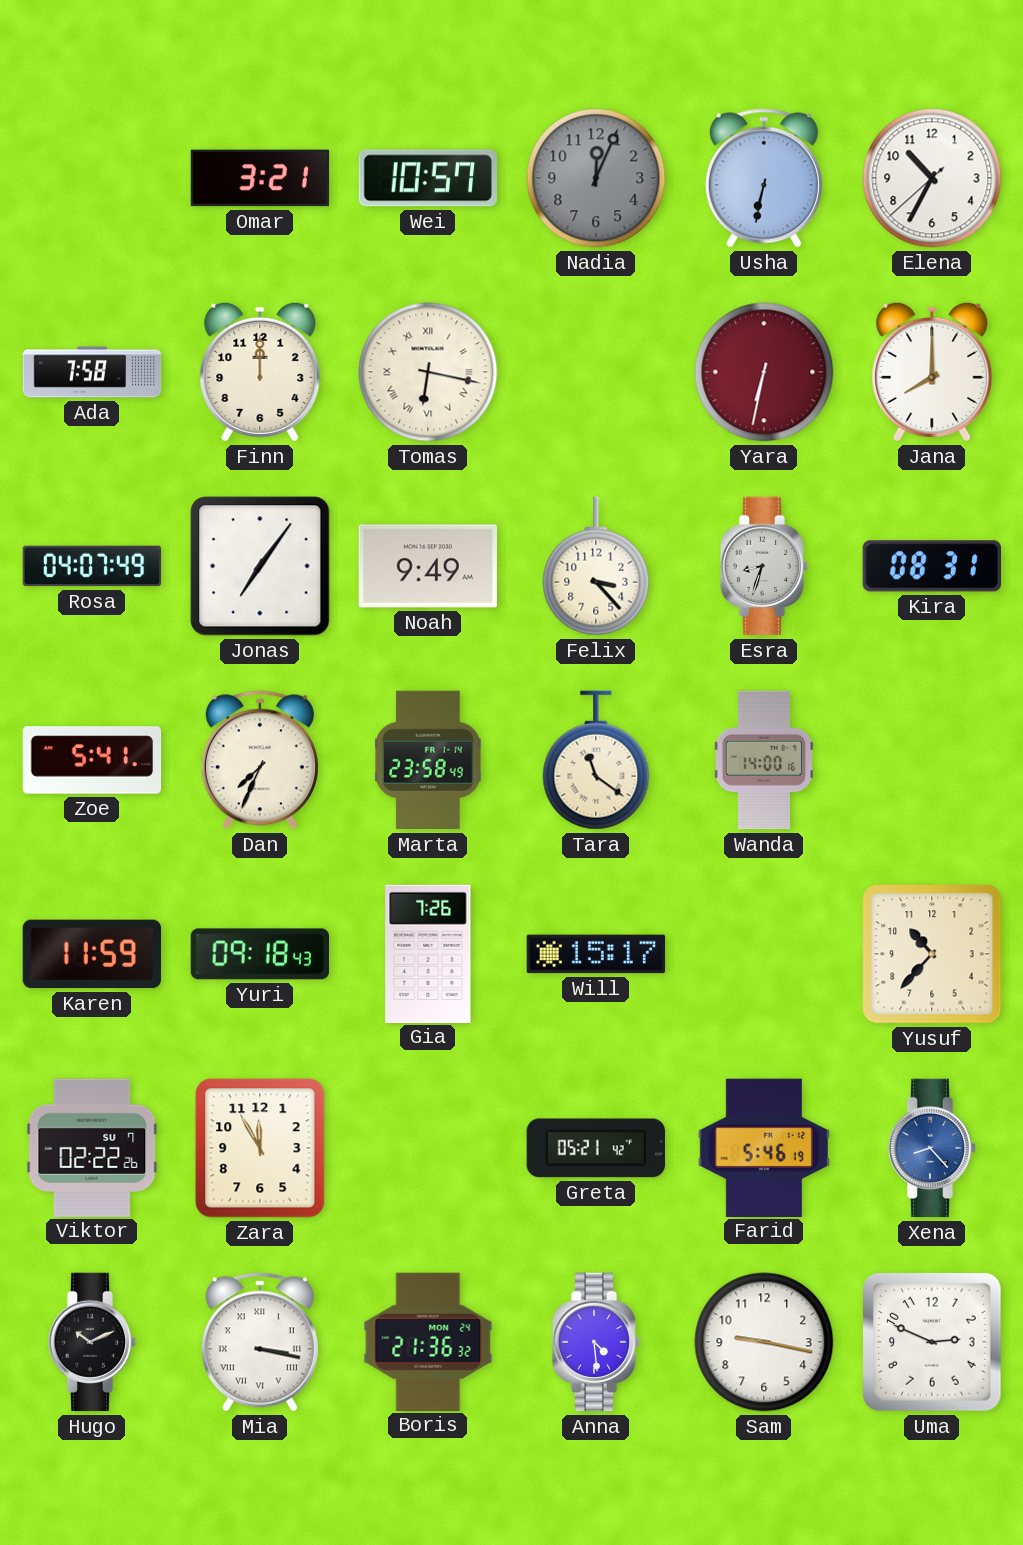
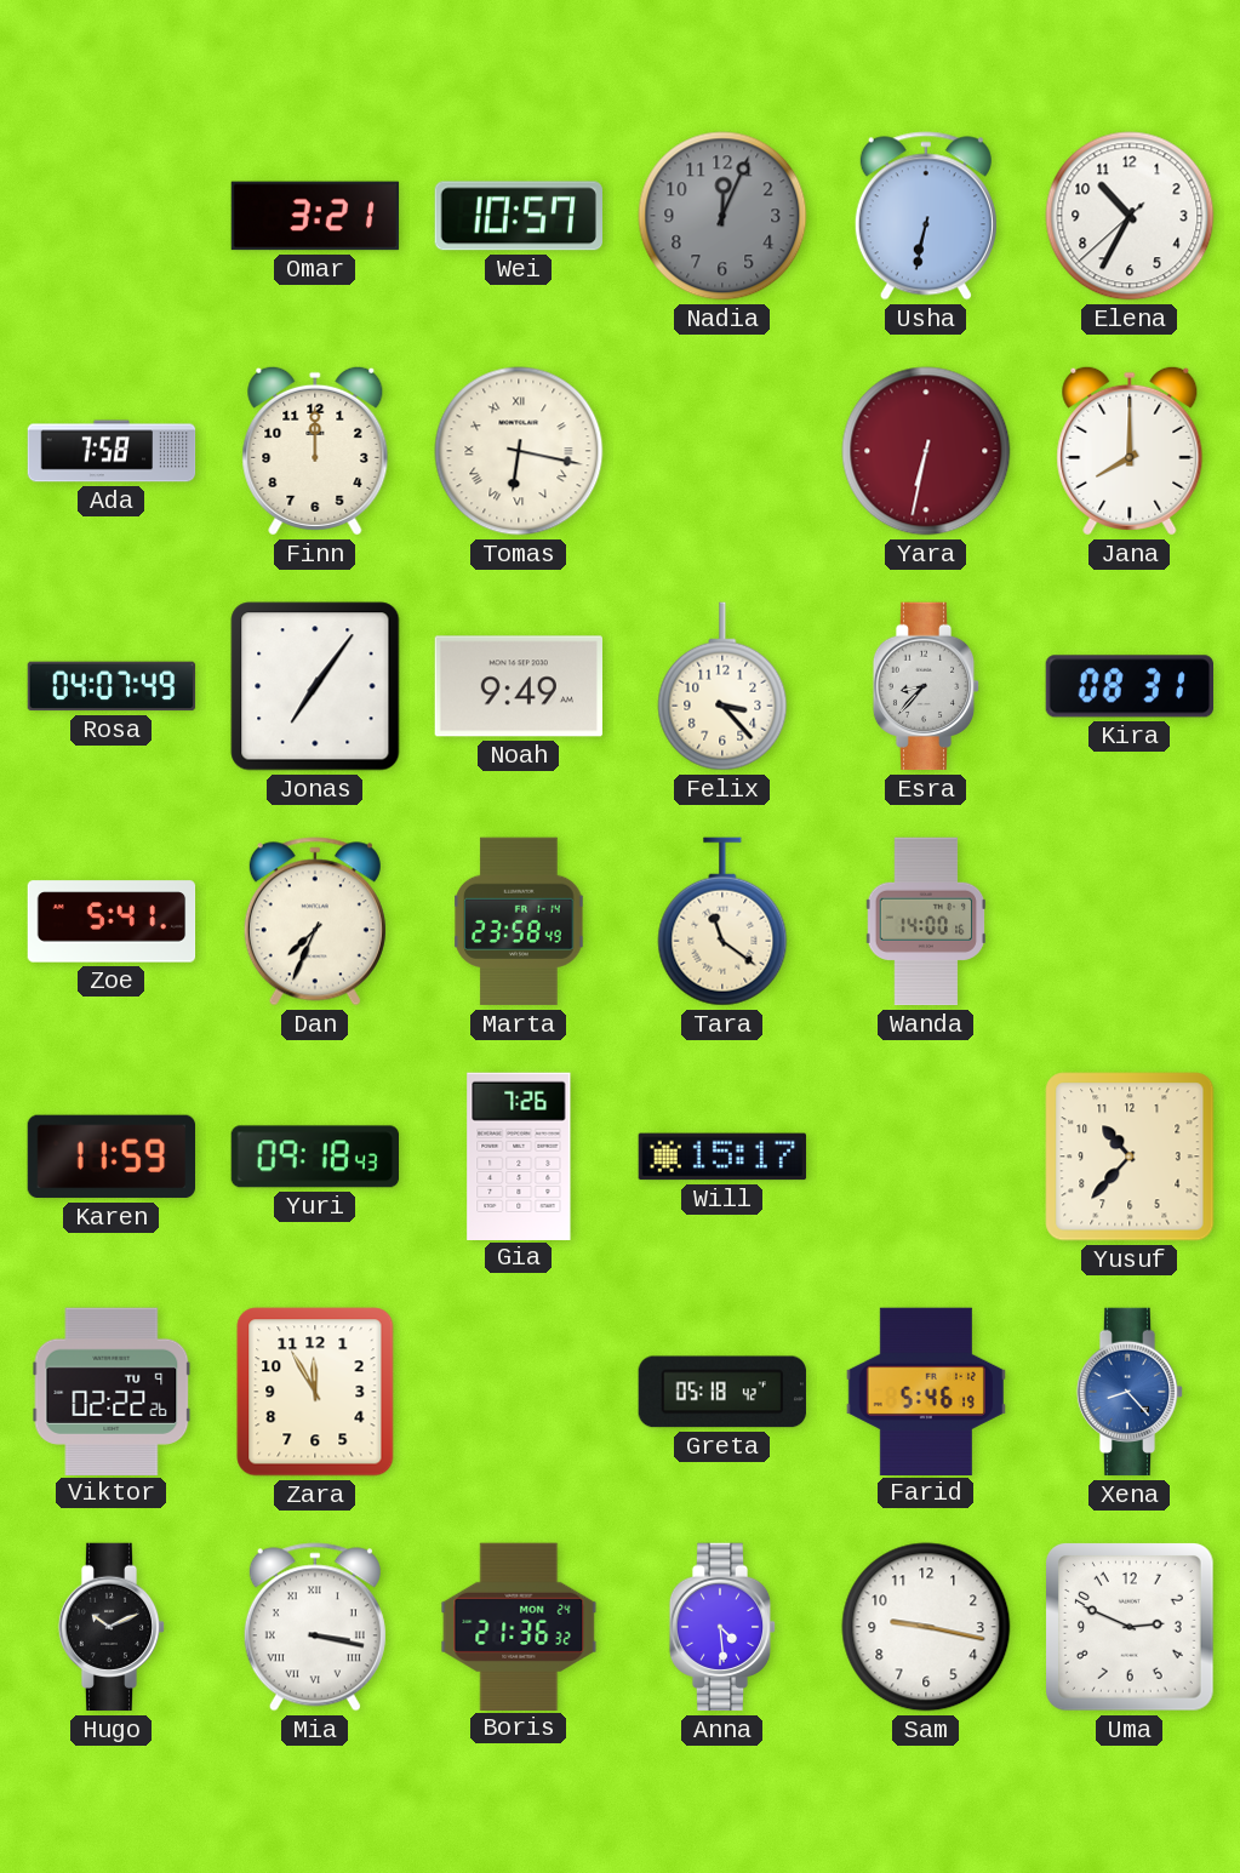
Esra: 8:33 -> 8:37
Viktor date: SU 7 -> TU 9
Greta: 05:21 -> 05:18
